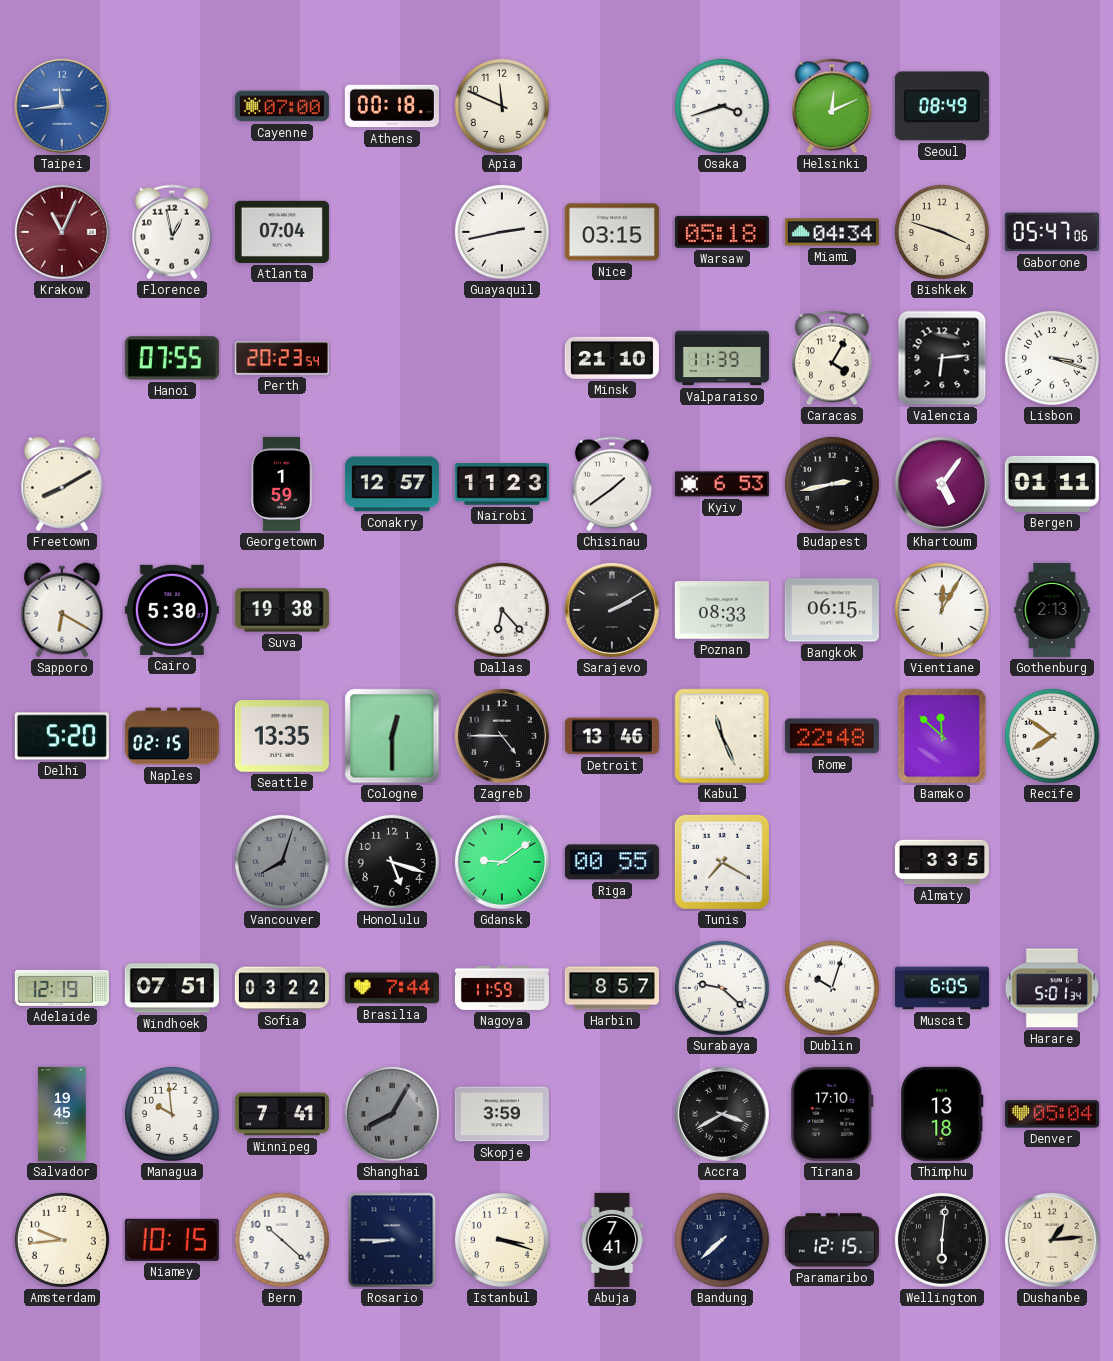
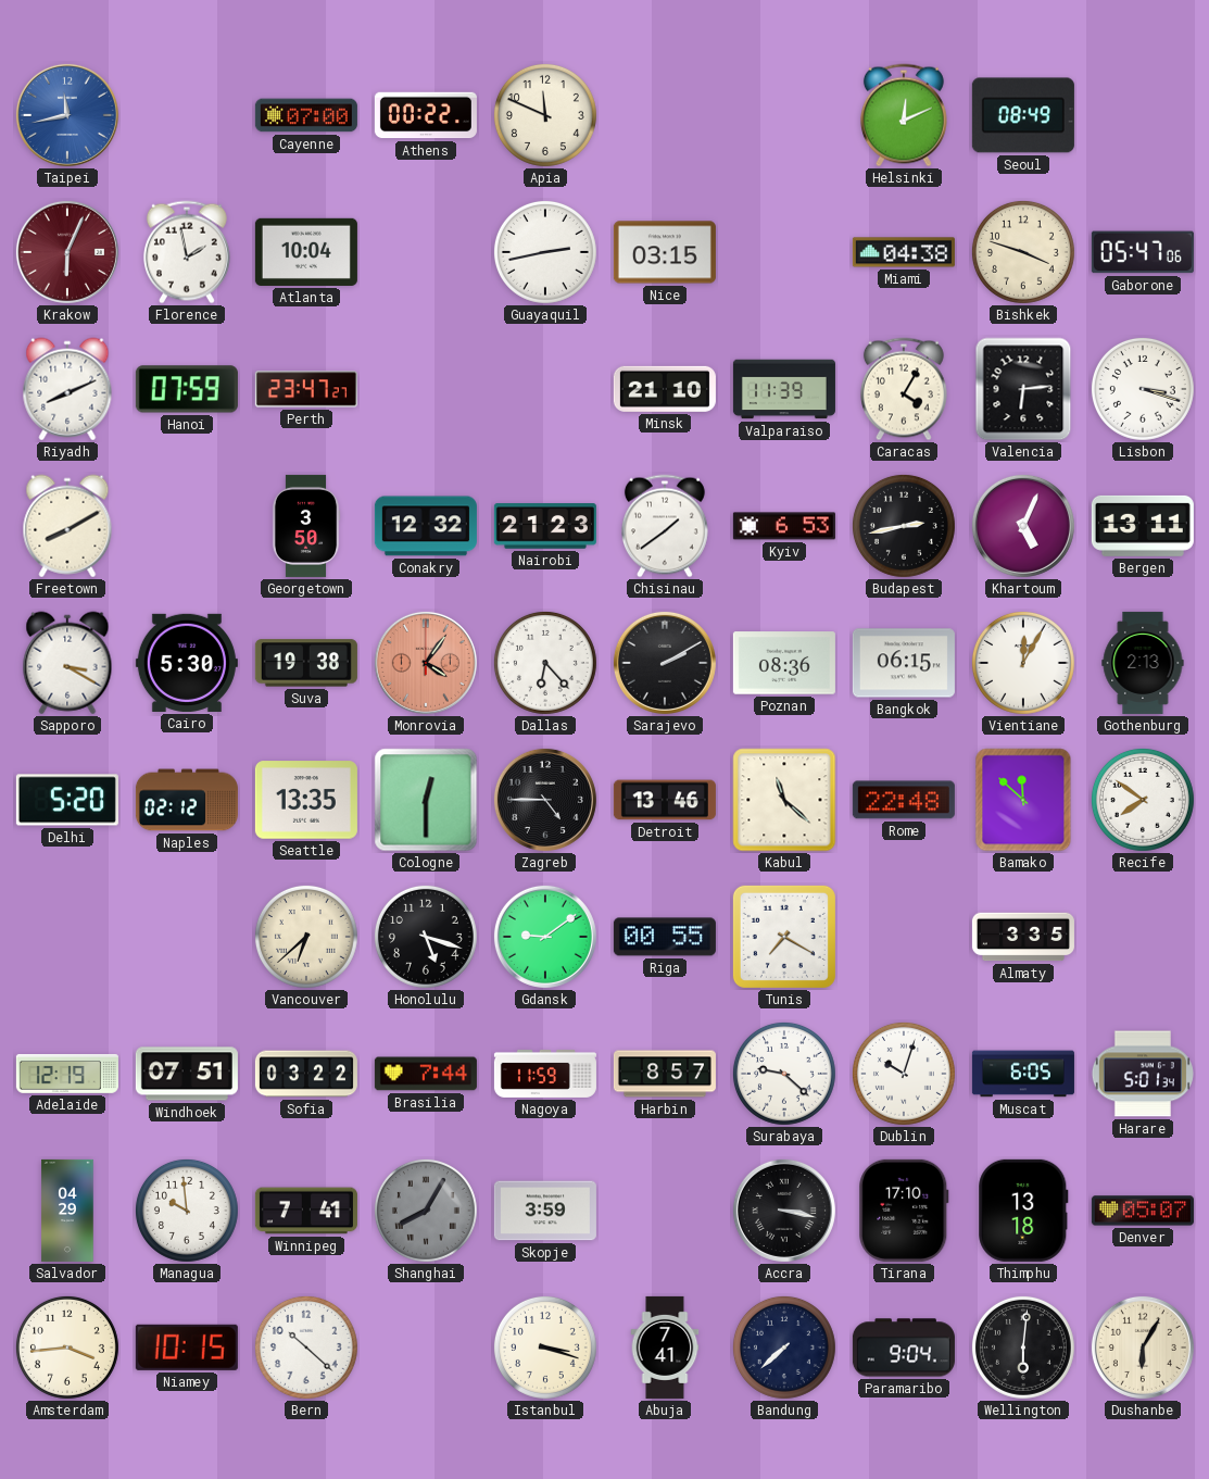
Taipei: 11:44 -> 11:43
Athens: 00:18 -> 00:22
Osaka: 3:42 -> none
Krakow: 11:04 -> 6:04
Florence: 12:58 -> 1:58
Atlanta: 07:04 -> 10:04
Warsaw: 05:18 -> none
Miami: 04:34 -> 04:38
Riyadh: none -> 8:11
Hanoi: 07:55 -> 07:59
Perth: 20:23 -> 23:47
Georgetown: 1:59 -> 3:50
Conakry: 12:57 -> 12:32
Nairobi: 11:23 -> 21:23
Khartoum: 5:06 -> 5:04
Bergen: 01:11 -> 13:11
Sapporo: 6:20 -> 3:20
Monrovia: none -> 4:06
Poznan: 08:33 -> 08:36
Naples: 02:15 -> 02:12
Kabul: 11:26 -> 11:22
Vancouver: 8:03 -> 6:38
Vancouver dial: grey -> cream
Salvador: 19:45 -> 04:29
Accra: 3:40 -> 3:17
Denver: 05:04 -> 05:07
Amsterdam: 9:44 -> 3:44
Rosario: 8:45 -> none
Paramaribo: 12:15 -> 9:04
Dushanbe: 1:14 -> 6:05
